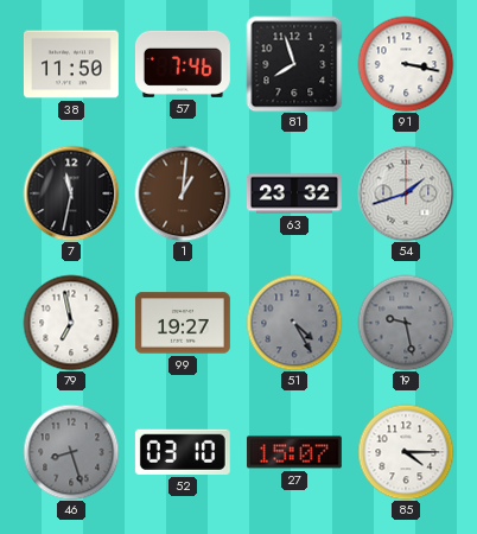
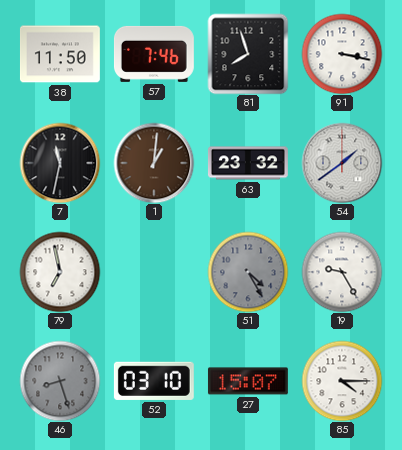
54: 1:42 -> 1:39
99: 19:27 -> none
19: 9:28 -> 9:25
19 dial: grey -> white
